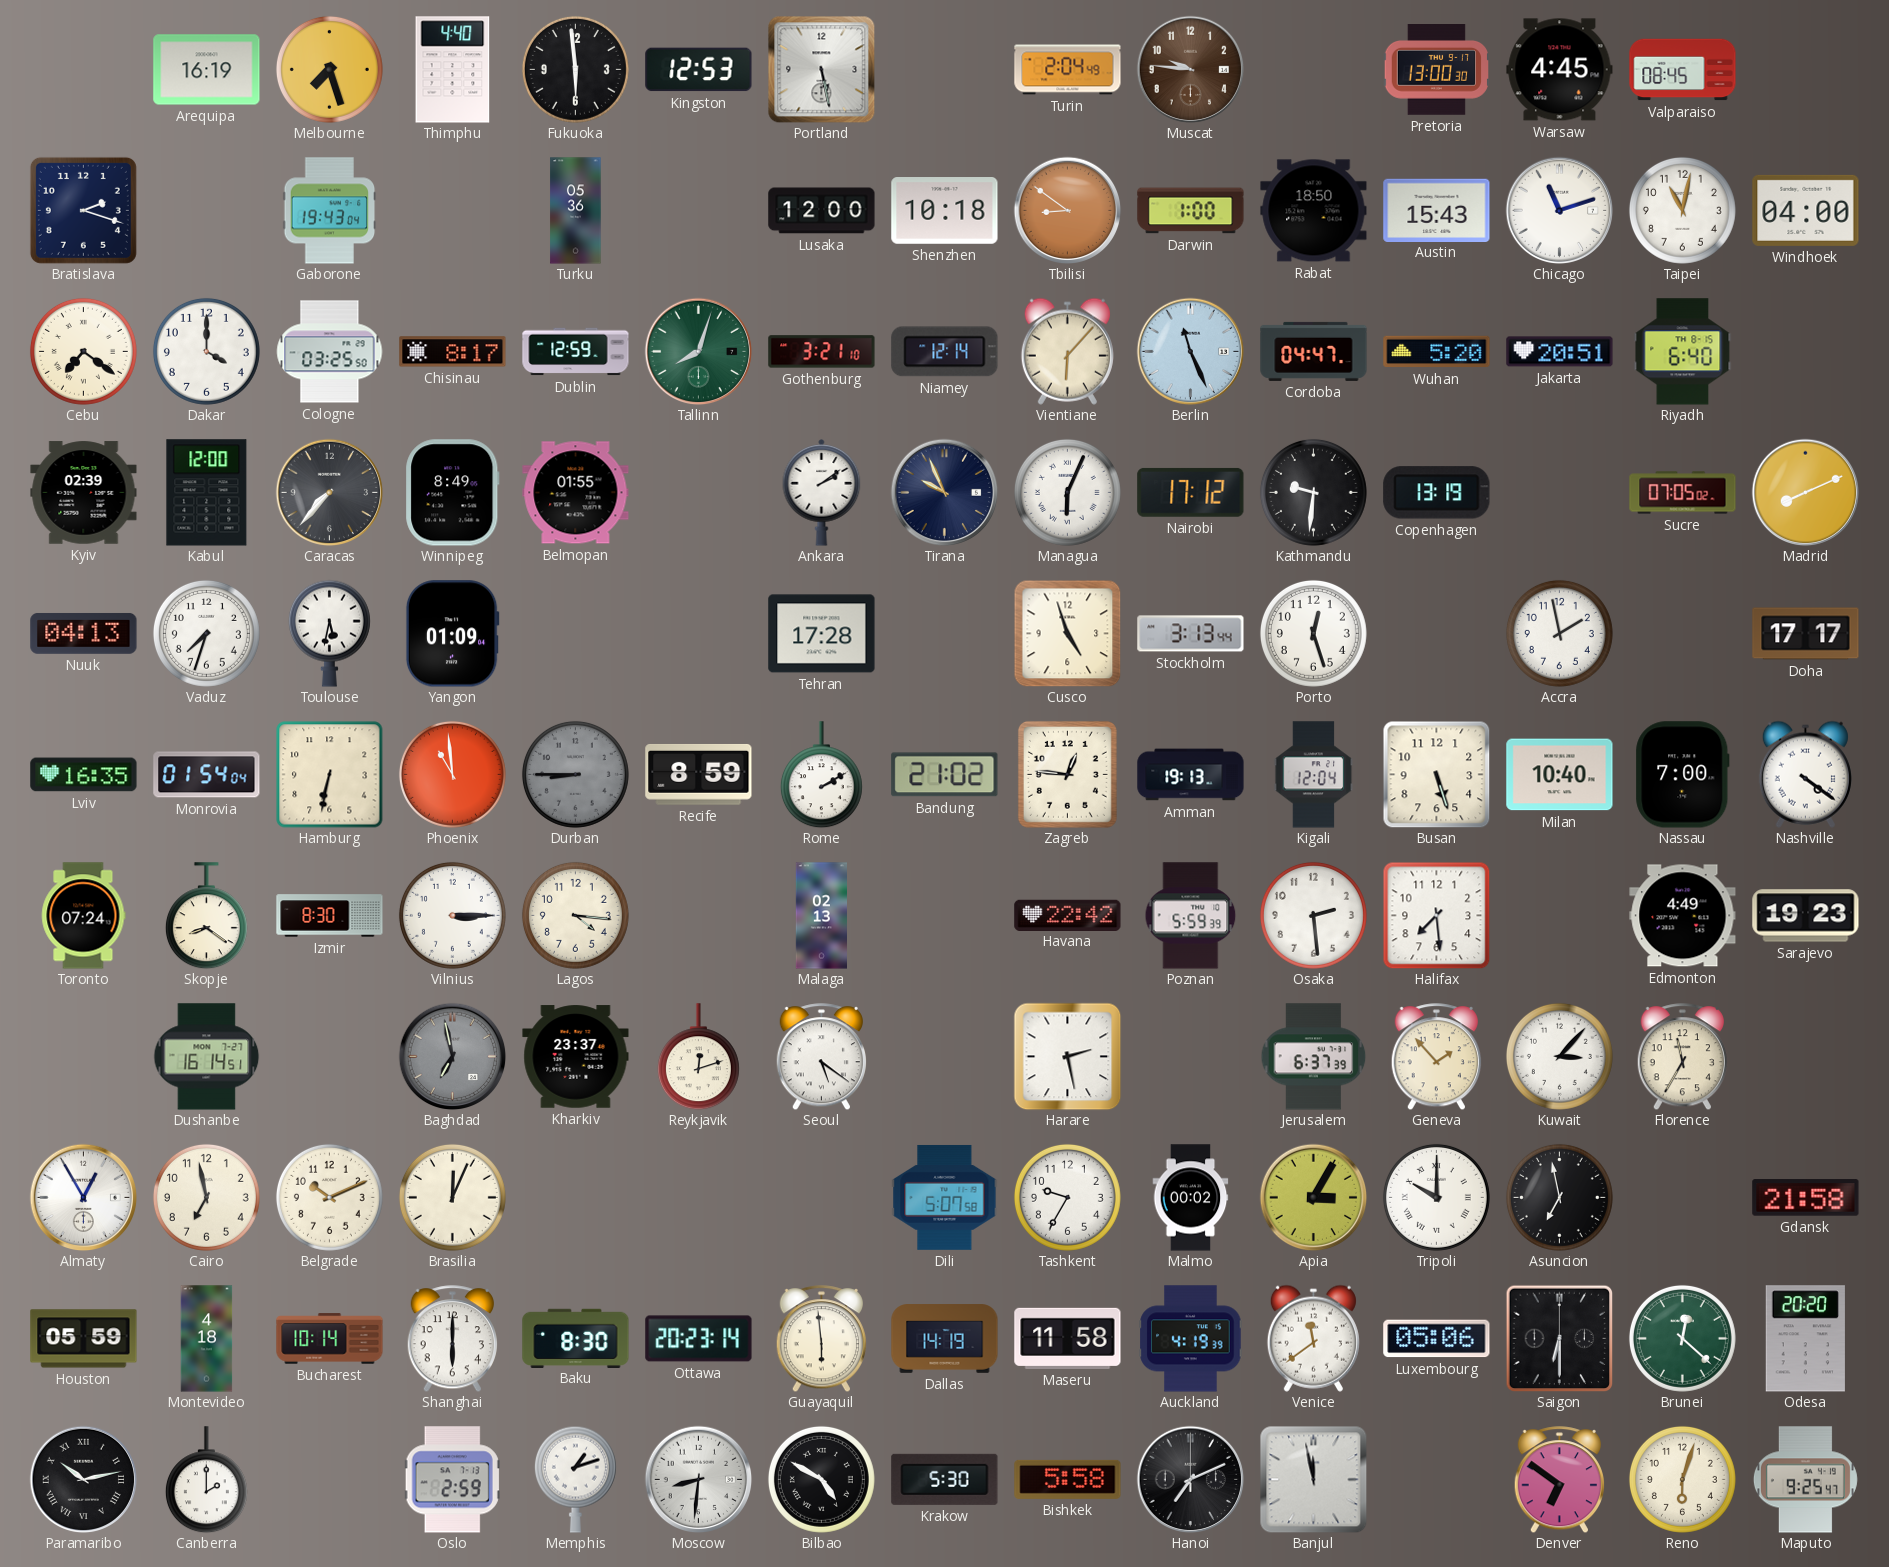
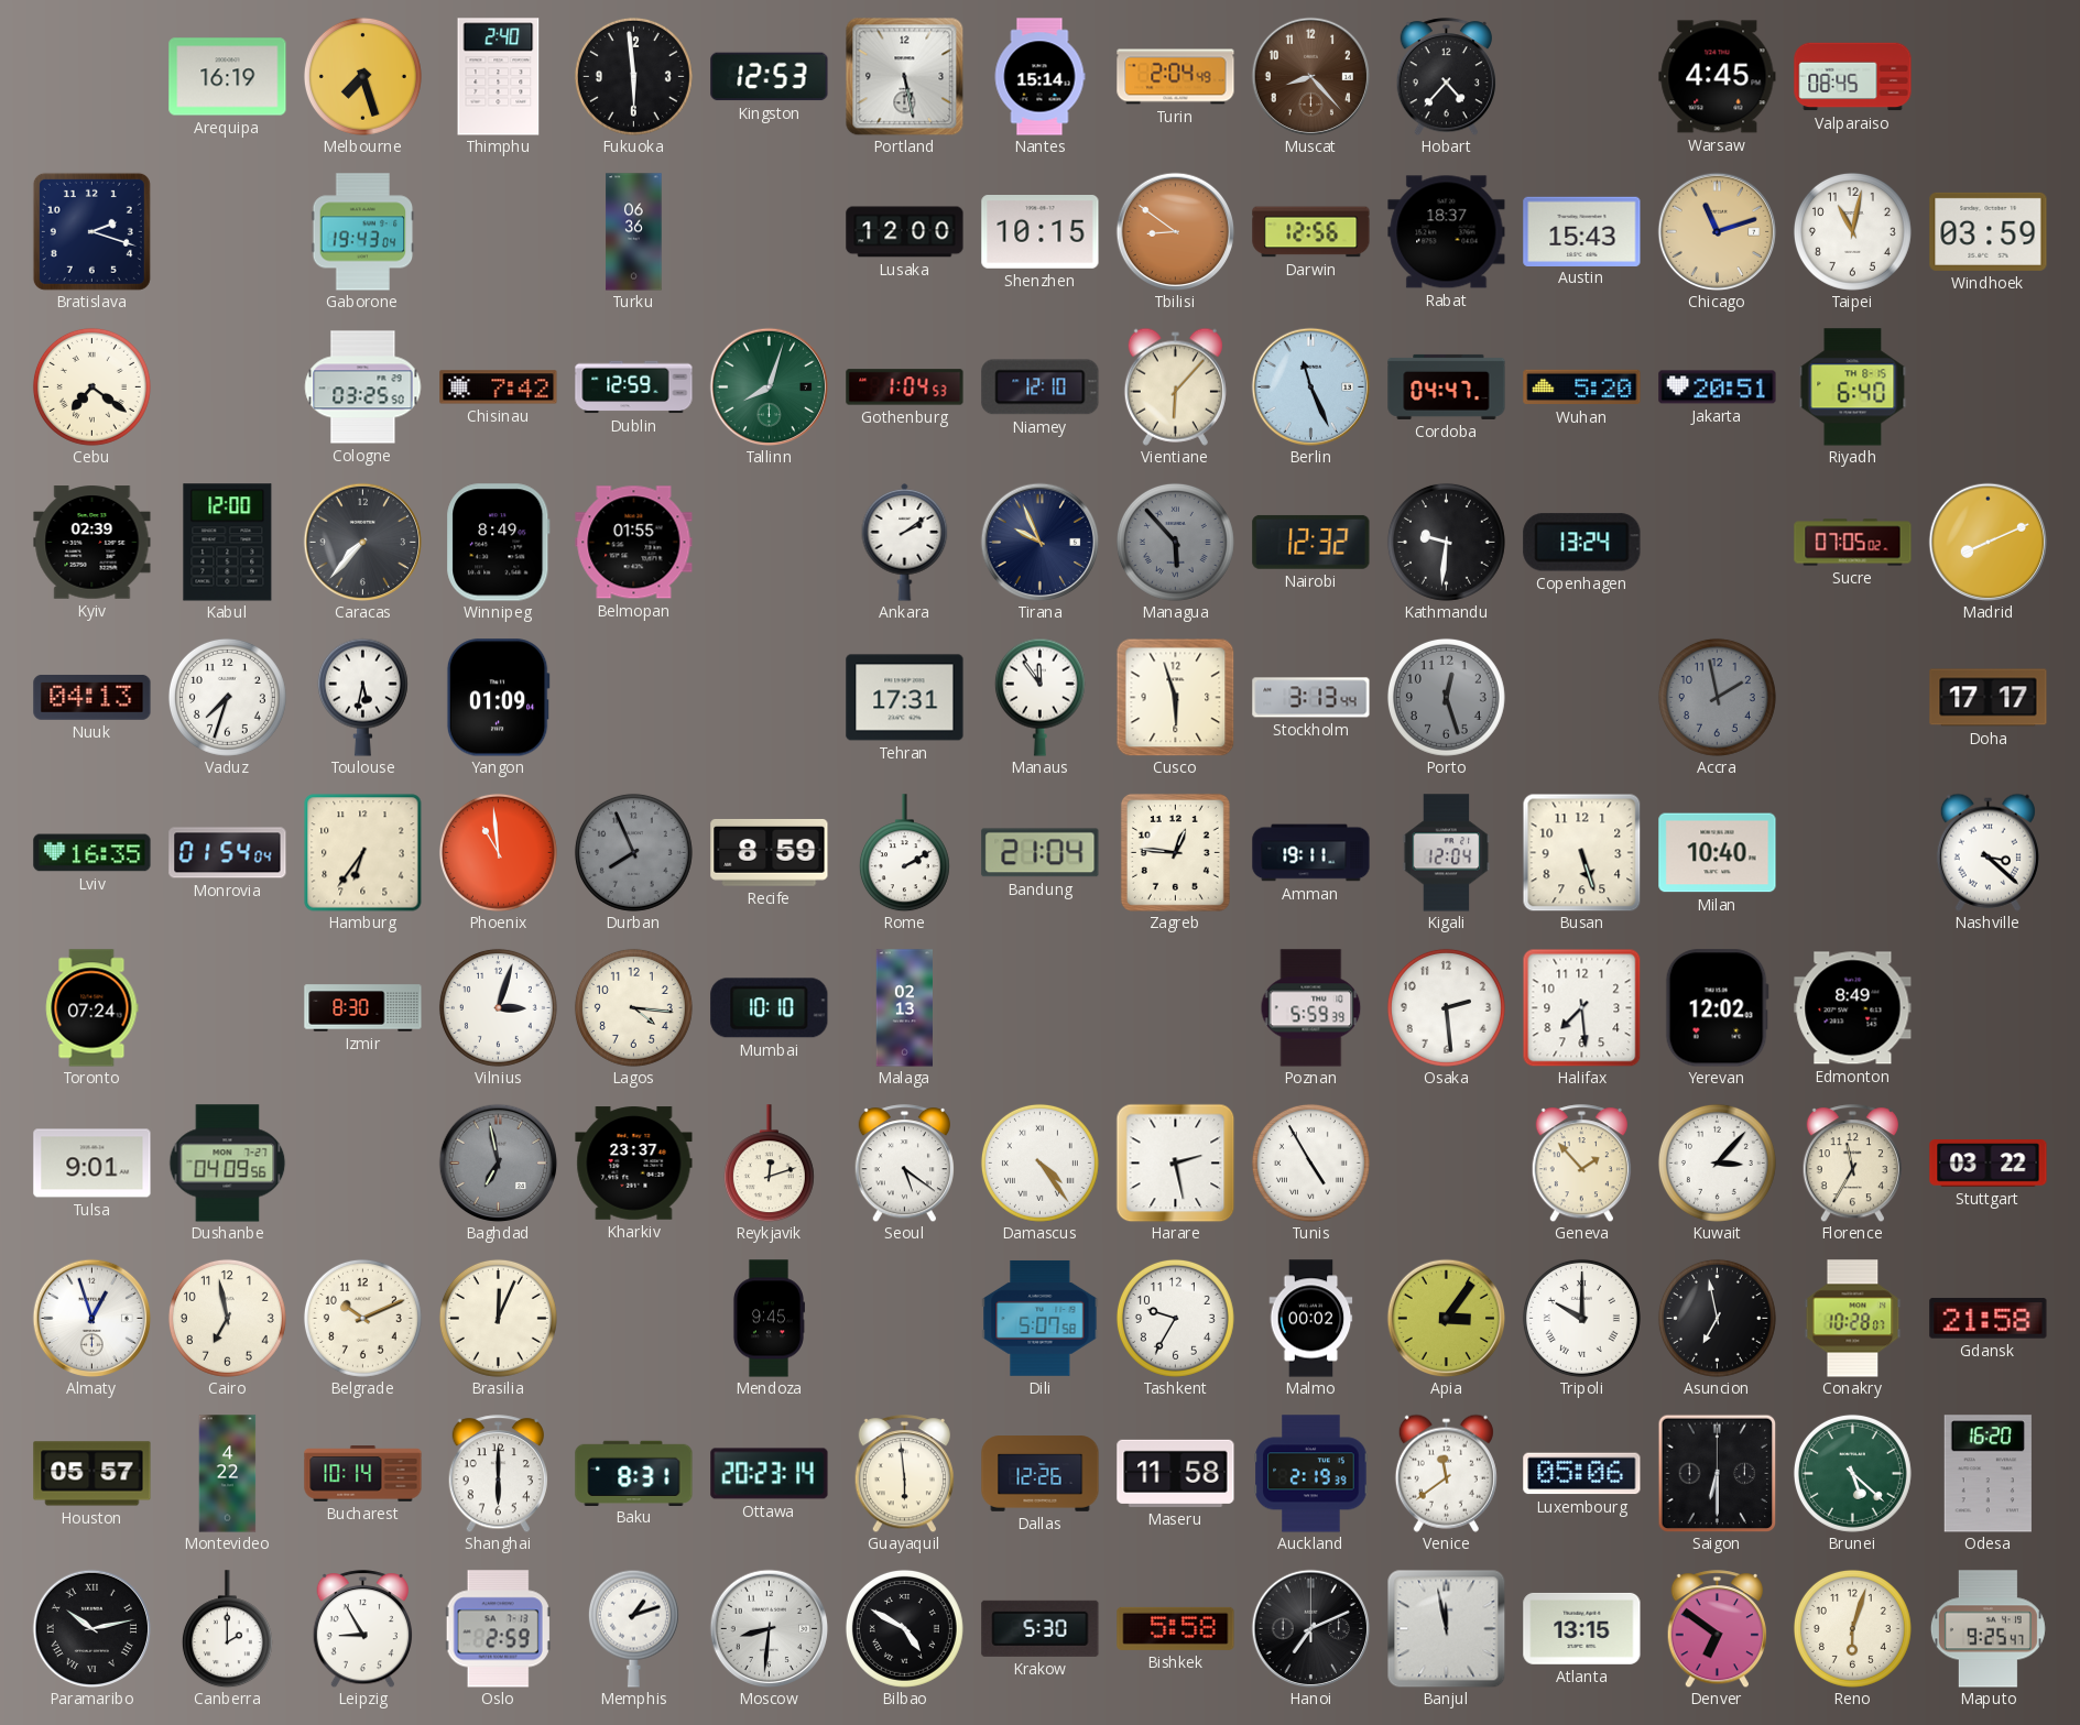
Thimphu: 4:40 -> 2:40
Nantes: none -> 15:14
Muscat: 9:46 -> 8:23
Hobart: none -> 4:37
Pretoria: 13:00 -> none
Turku: 05:36 -> 06:36
Shenzhen: 10:18 -> 10:15
Darwin: 1:00 -> 12:56
Rabat: 18:50 -> 18:37
Chicago dial: white -> champagne
Windhoek: 04:00 -> 03:59
Dakar: 4:00 -> none
Chisinau: 8:17 -> 7:42
Gothenburg: 3:21 -> 1:04
Niamey: 12:14 -> 12:10
Managua: 6:04 -> 5:53
Managua dial: white -> grey
Nairobi: 17:12 -> 12:32
Copenhagen: 13:19 -> 13:24
Tehran: 17:28 -> 17:31
Manaus: none -> 11:54
Cusco: 4:57 -> 5:57
Porto dial: white -> grey
Accra dial: white -> grey
Hamburg: 6:32 -> 6:36
Durban: 8:45 -> 7:56
Bandung: 21:02 -> 21:04
Amman: 19:13 -> 19:11
Nassau: 7:00 -> none
Nashville: 4:21 -> 3:22
Skopje: 8:21 -> none
Vilnius: 3:15 -> 3:03
Mumbai: none -> 10:10
Havana: 22:42 -> none
Yerevan: none -> 12:02
Edmonton: 4:49 -> 8:49
Sarajevo: 19:23 -> none
Tulsa: none -> 9:01
Dushanbe: 16:14 -> 04:09
Damascus: none -> 4:24
Tunis: none -> 4:55
Jerusalem: 6:37 -> none
Stuttgart: none -> 03:22
Almaty: 12:55 -> 12:57
Mendoza: none -> 9:45
Apia: 3:05 -> 3:06
Conakry: none -> 10:28
Houston: 05:59 -> 05:57
Montevideo: 4:18 -> 4:22
Baku: 8:30 -> 8:31
Dallas: 14:19 -> 12:26
Auckland: 4:19 -> 2:19
Brunei: 12:22 -> 5:22
Odesa: 20:20 -> 16:20
Leipzig: none -> 8:55
Atlanta: none -> 13:15
